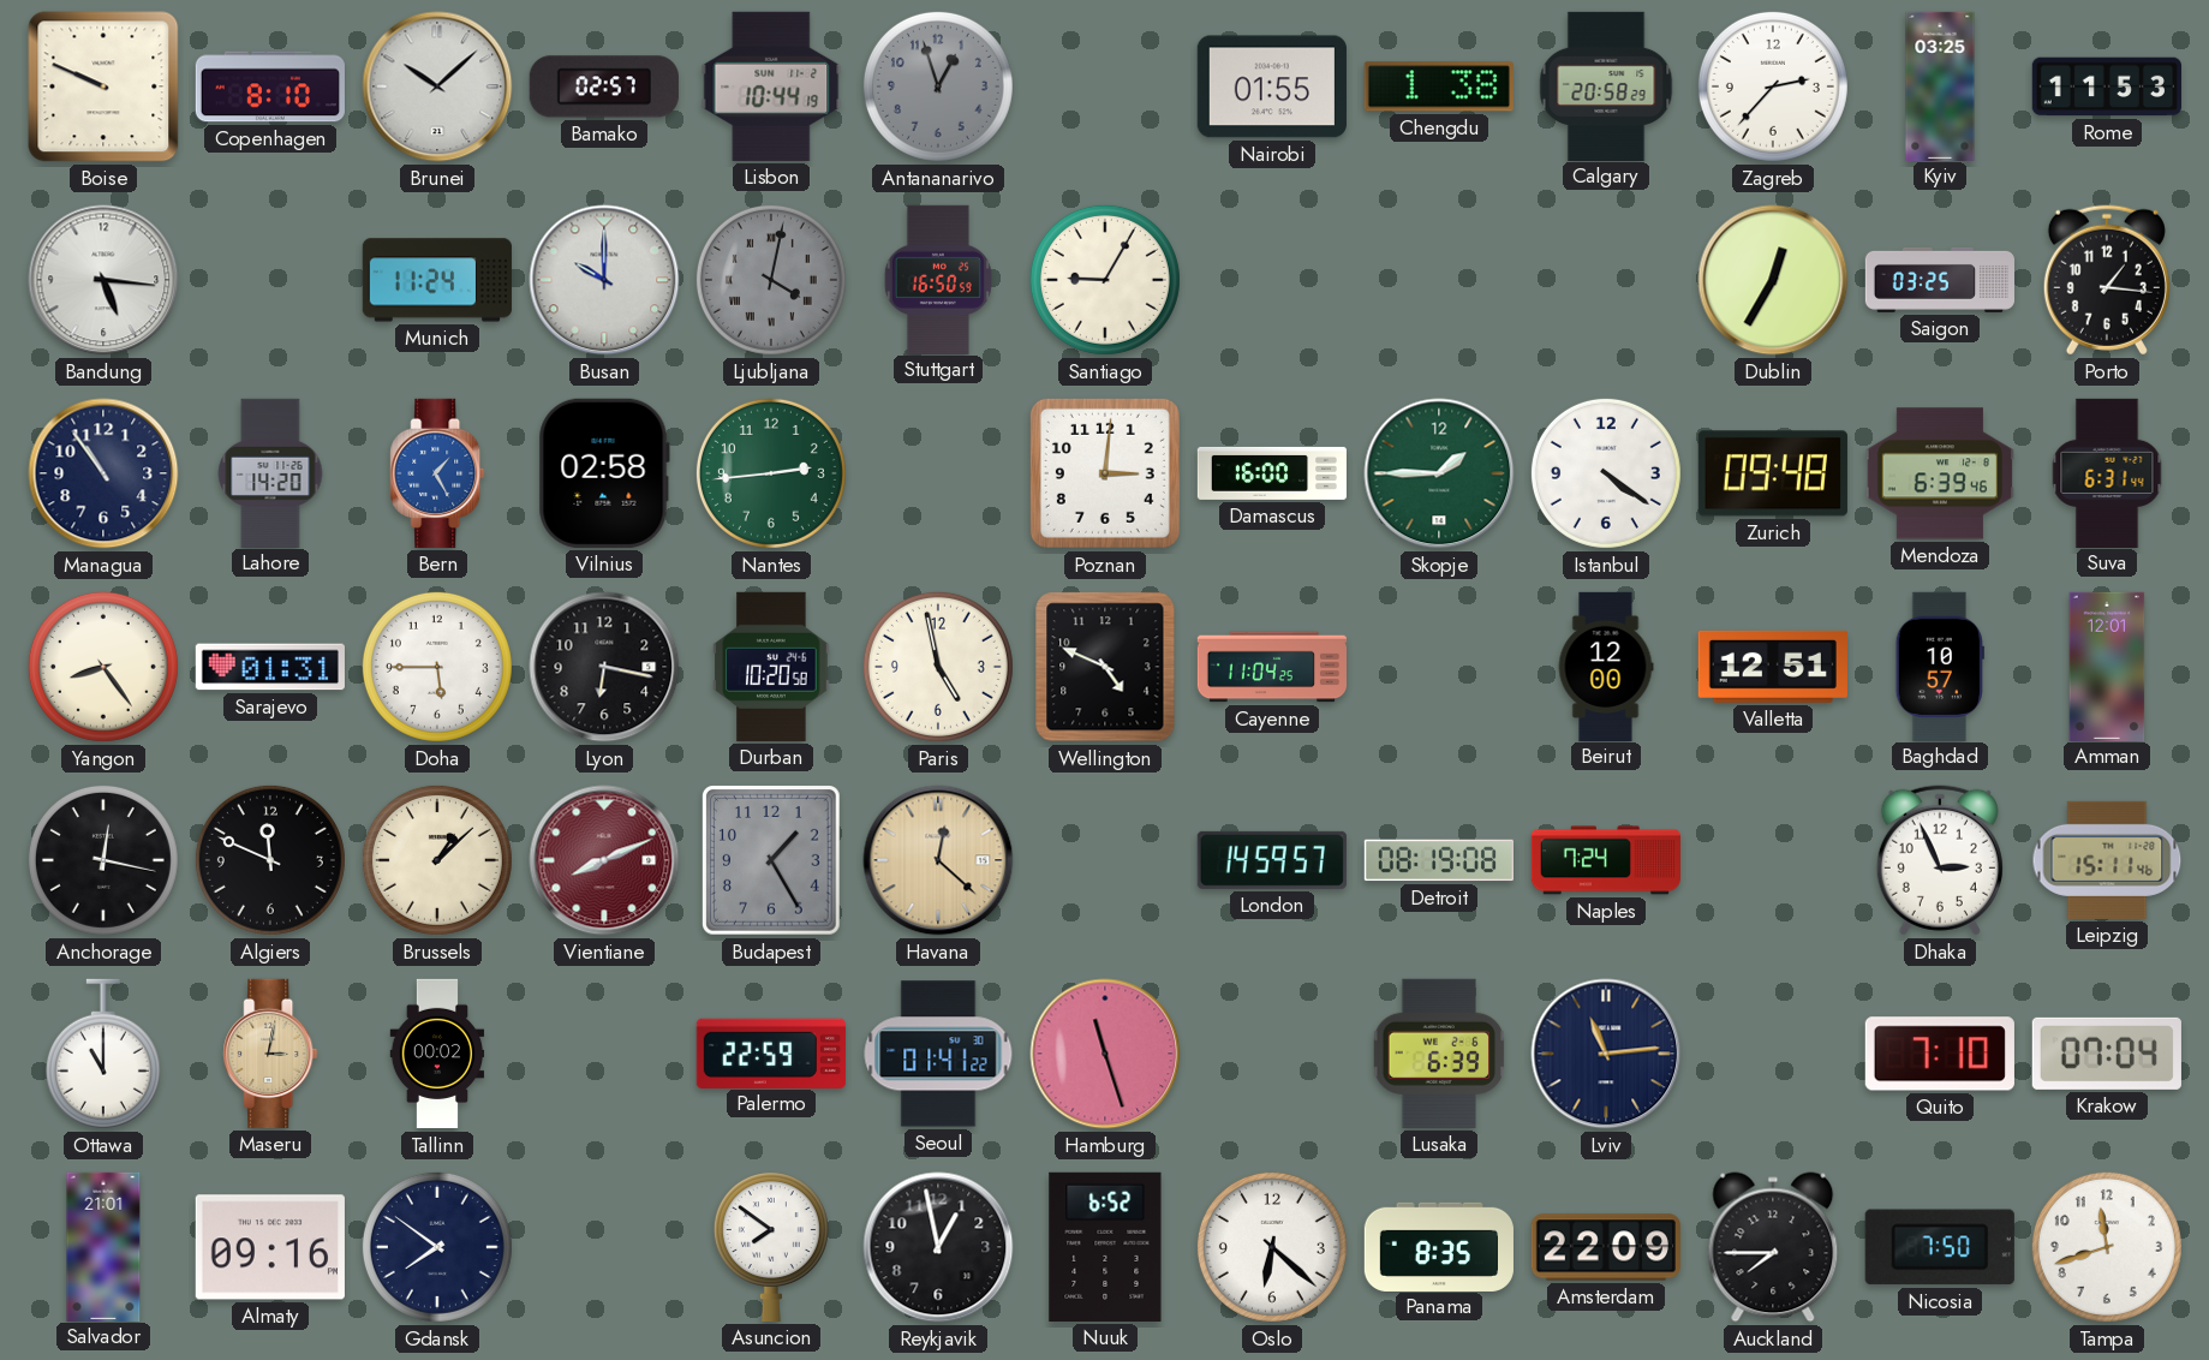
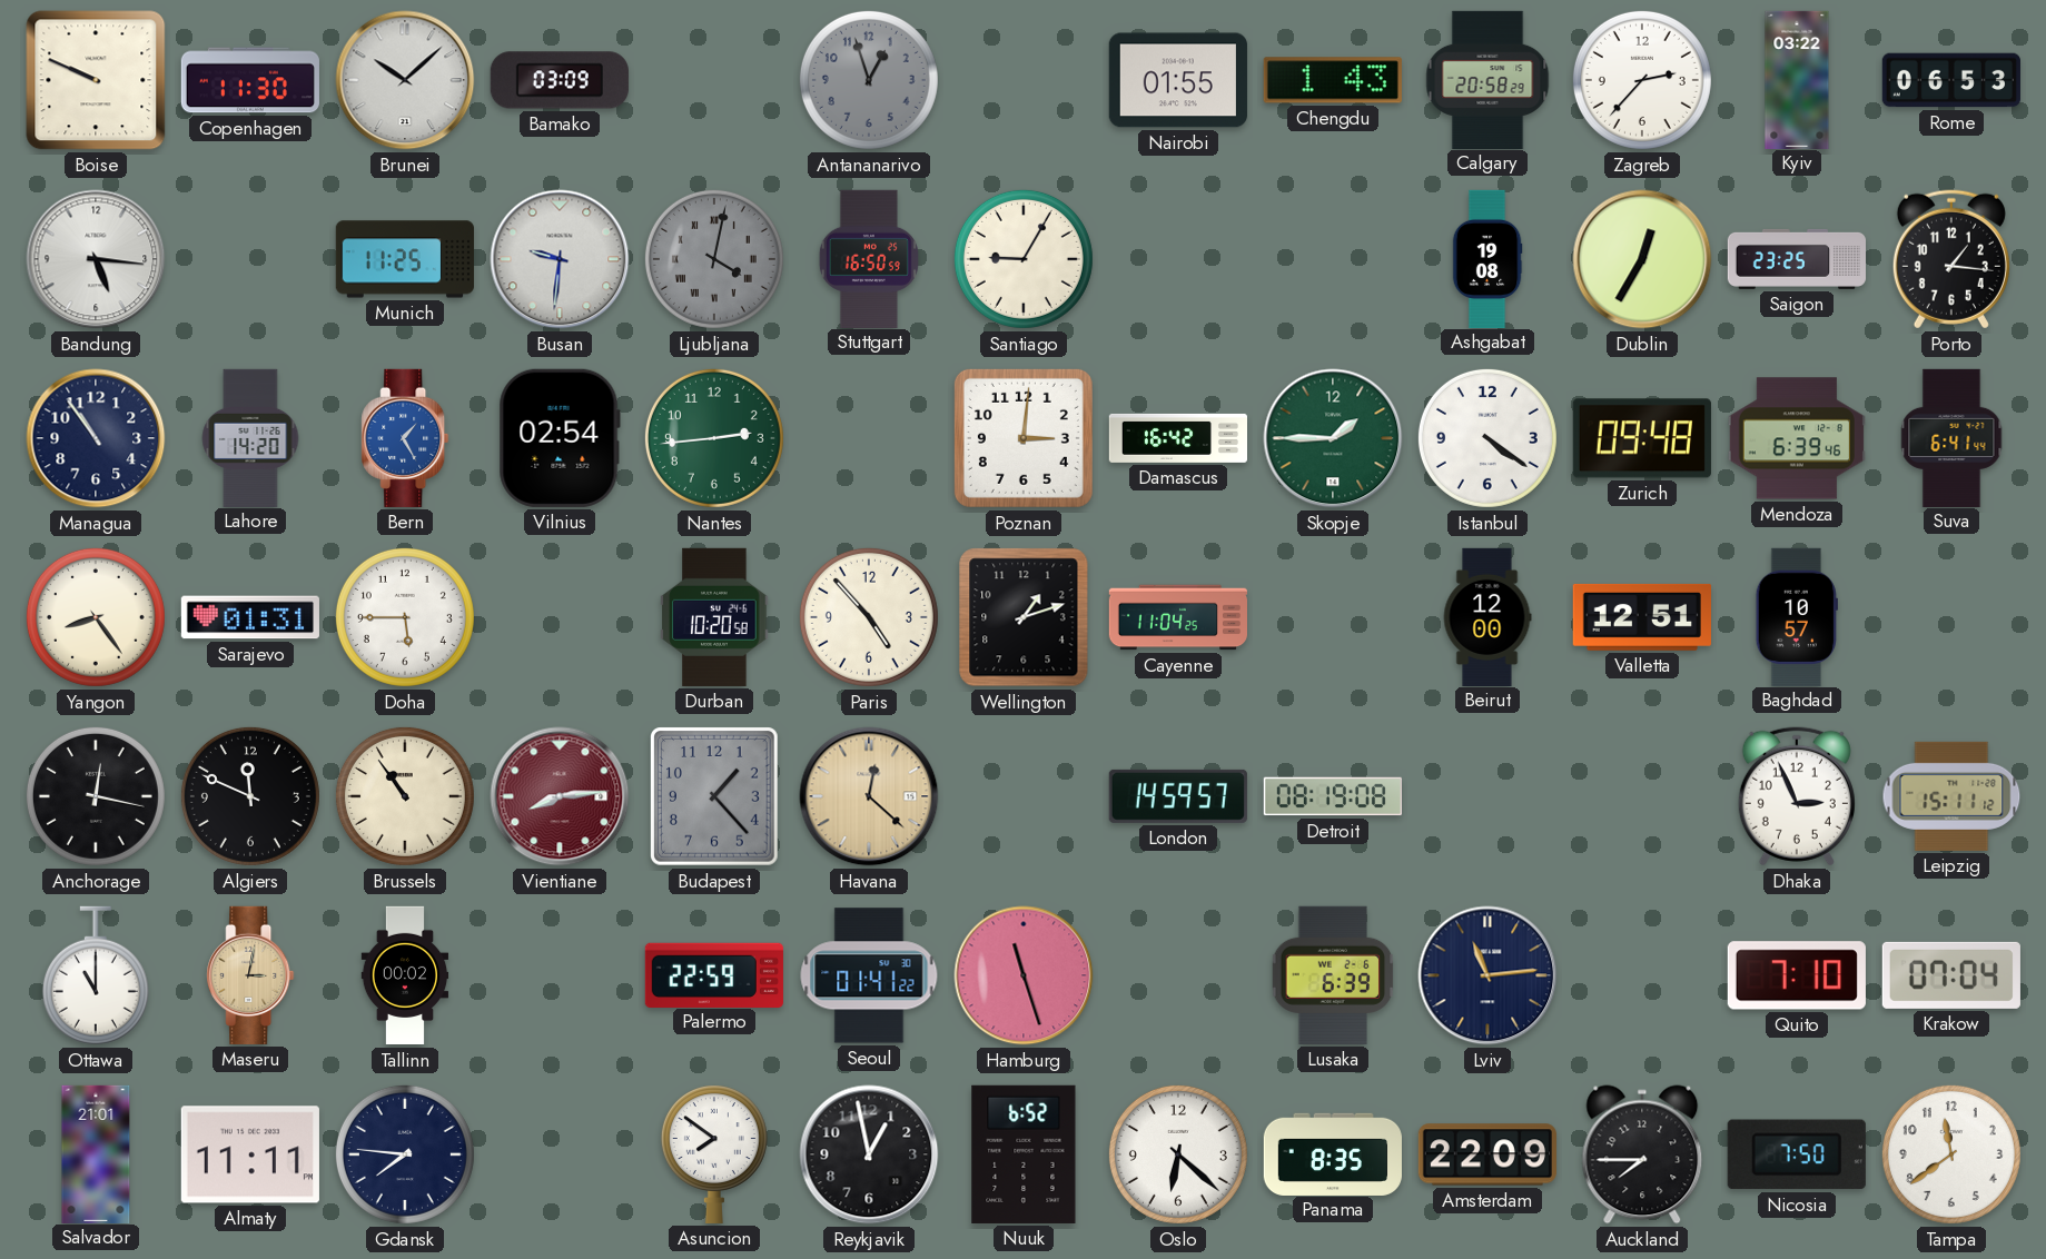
Copenhagen: 8:10 -> 11:30
Bamako: 02:57 -> 03:09
Lisbon: 10:44 -> none
Chengdu: 1:38 -> 1:43
Kyiv: 03:25 -> 03:22
Rome: 11:53 -> 06:53
Munich: 11:24 -> 11:25
Busan: 10:00 -> 9:31
Ashgabat: none -> 19:08
Saigon: 03:25 -> 23:25
Vilnius: 02:58 -> 02:54
Damascus: 16:00 -> 16:42
Suva: 6:31 -> 6:41
Lyon: 6:17 -> none
Paris: 4:58 -> 4:53
Wellington: 4:49 -> 1:12
Amman: 12:01 -> none
Brussels: 1:08 -> 10:54
Vientiane: 8:11 -> 8:14
Budapest: 1:25 -> 1:23
Naples: 7:24 -> none
Leipzig: 15:11:46 -> 15:11:12
Almaty: 09:16 -> 11:11
Gdansk: 7:51 -> 7:46
Tampa: 11:42 -> 11:39
